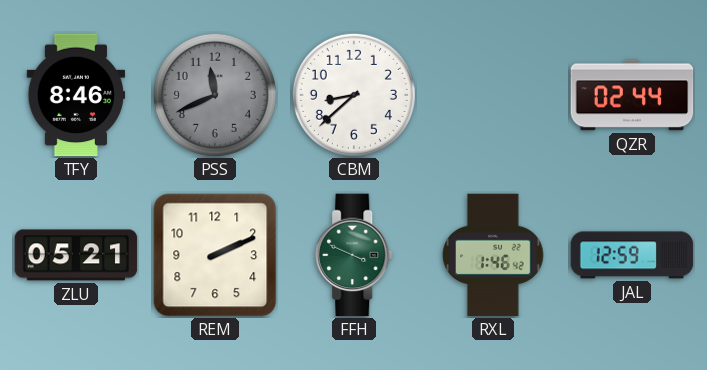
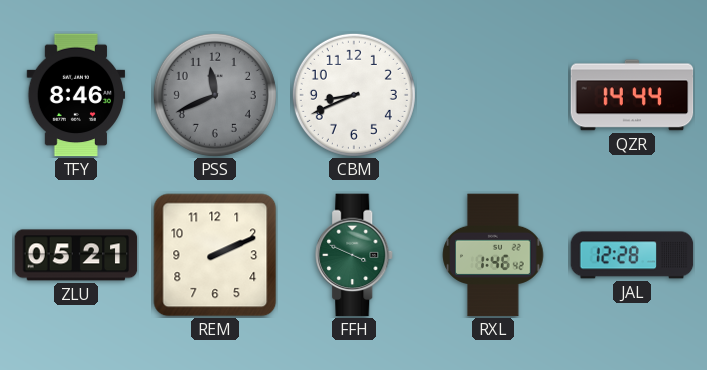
CBM: 8:38 -> 8:41
QZR: 02:44 -> 14:44
JAL: 12:59 -> 12:28
